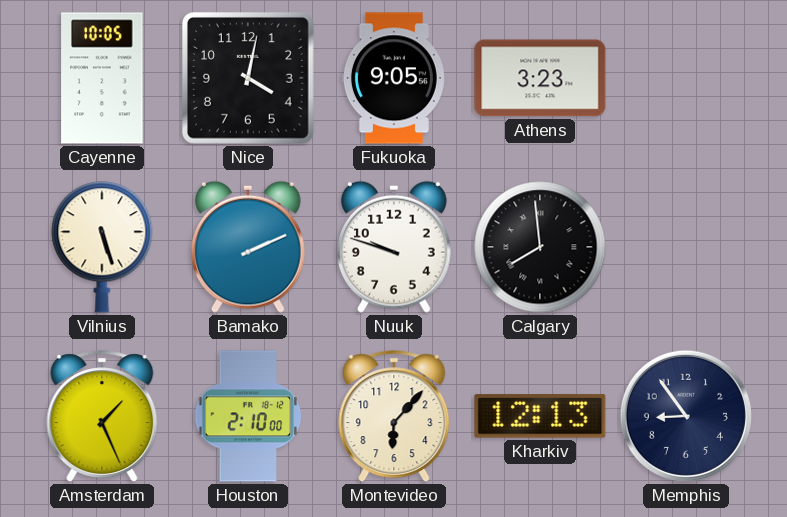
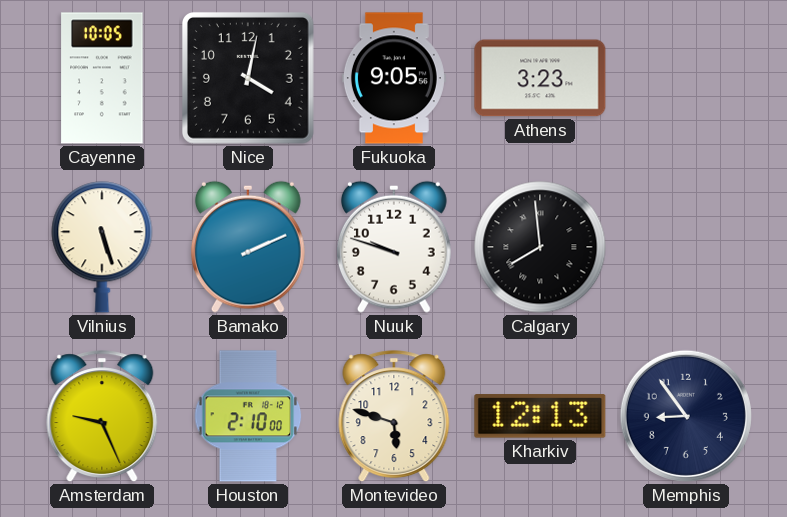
Amsterdam: 1:26 -> 9:26
Montevideo: 6:07 -> 5:48
